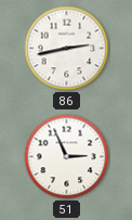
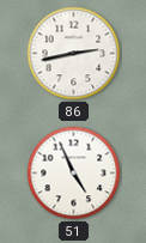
51: 2:56 -> 4:56
